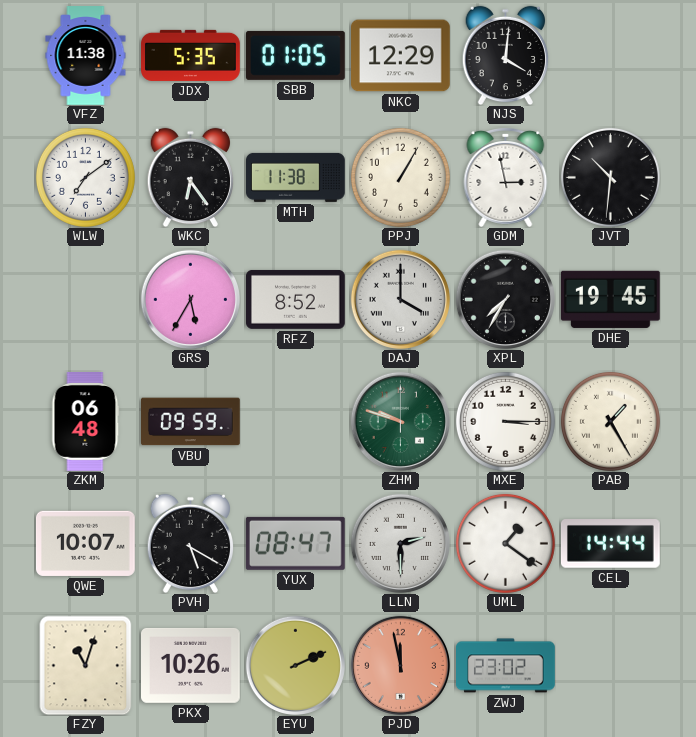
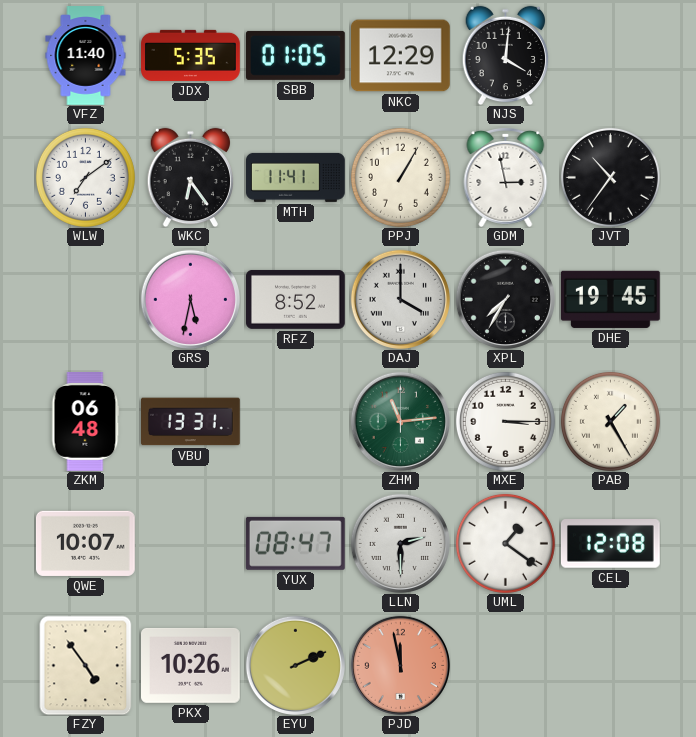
VFZ: 11:38 -> 11:40
MTH: 11:38 -> 11:41
JVT: 10:31 -> 10:36
GRS: 5:35 -> 5:32
VBU: 09:59 -> 13:31
ZHM: 9:48 -> 11:14
PVH: 5:20 -> none
CEL: 14:44 -> 12:08
FZY: 11:03 -> 4:54
ZWJ: 23:02 -> none
